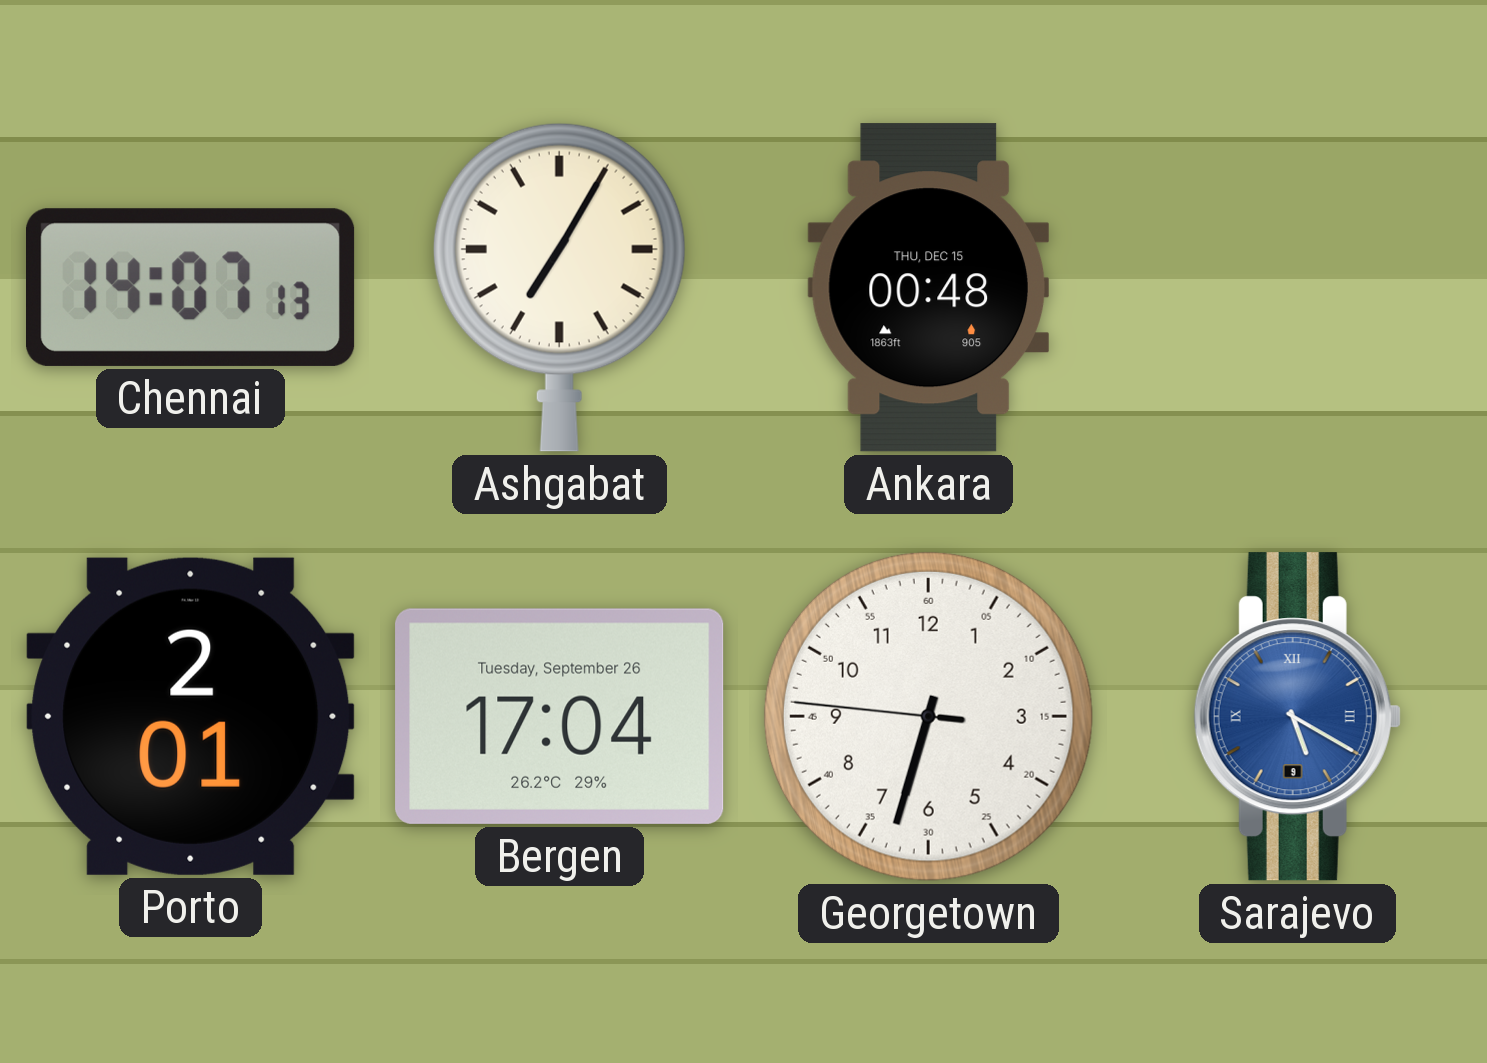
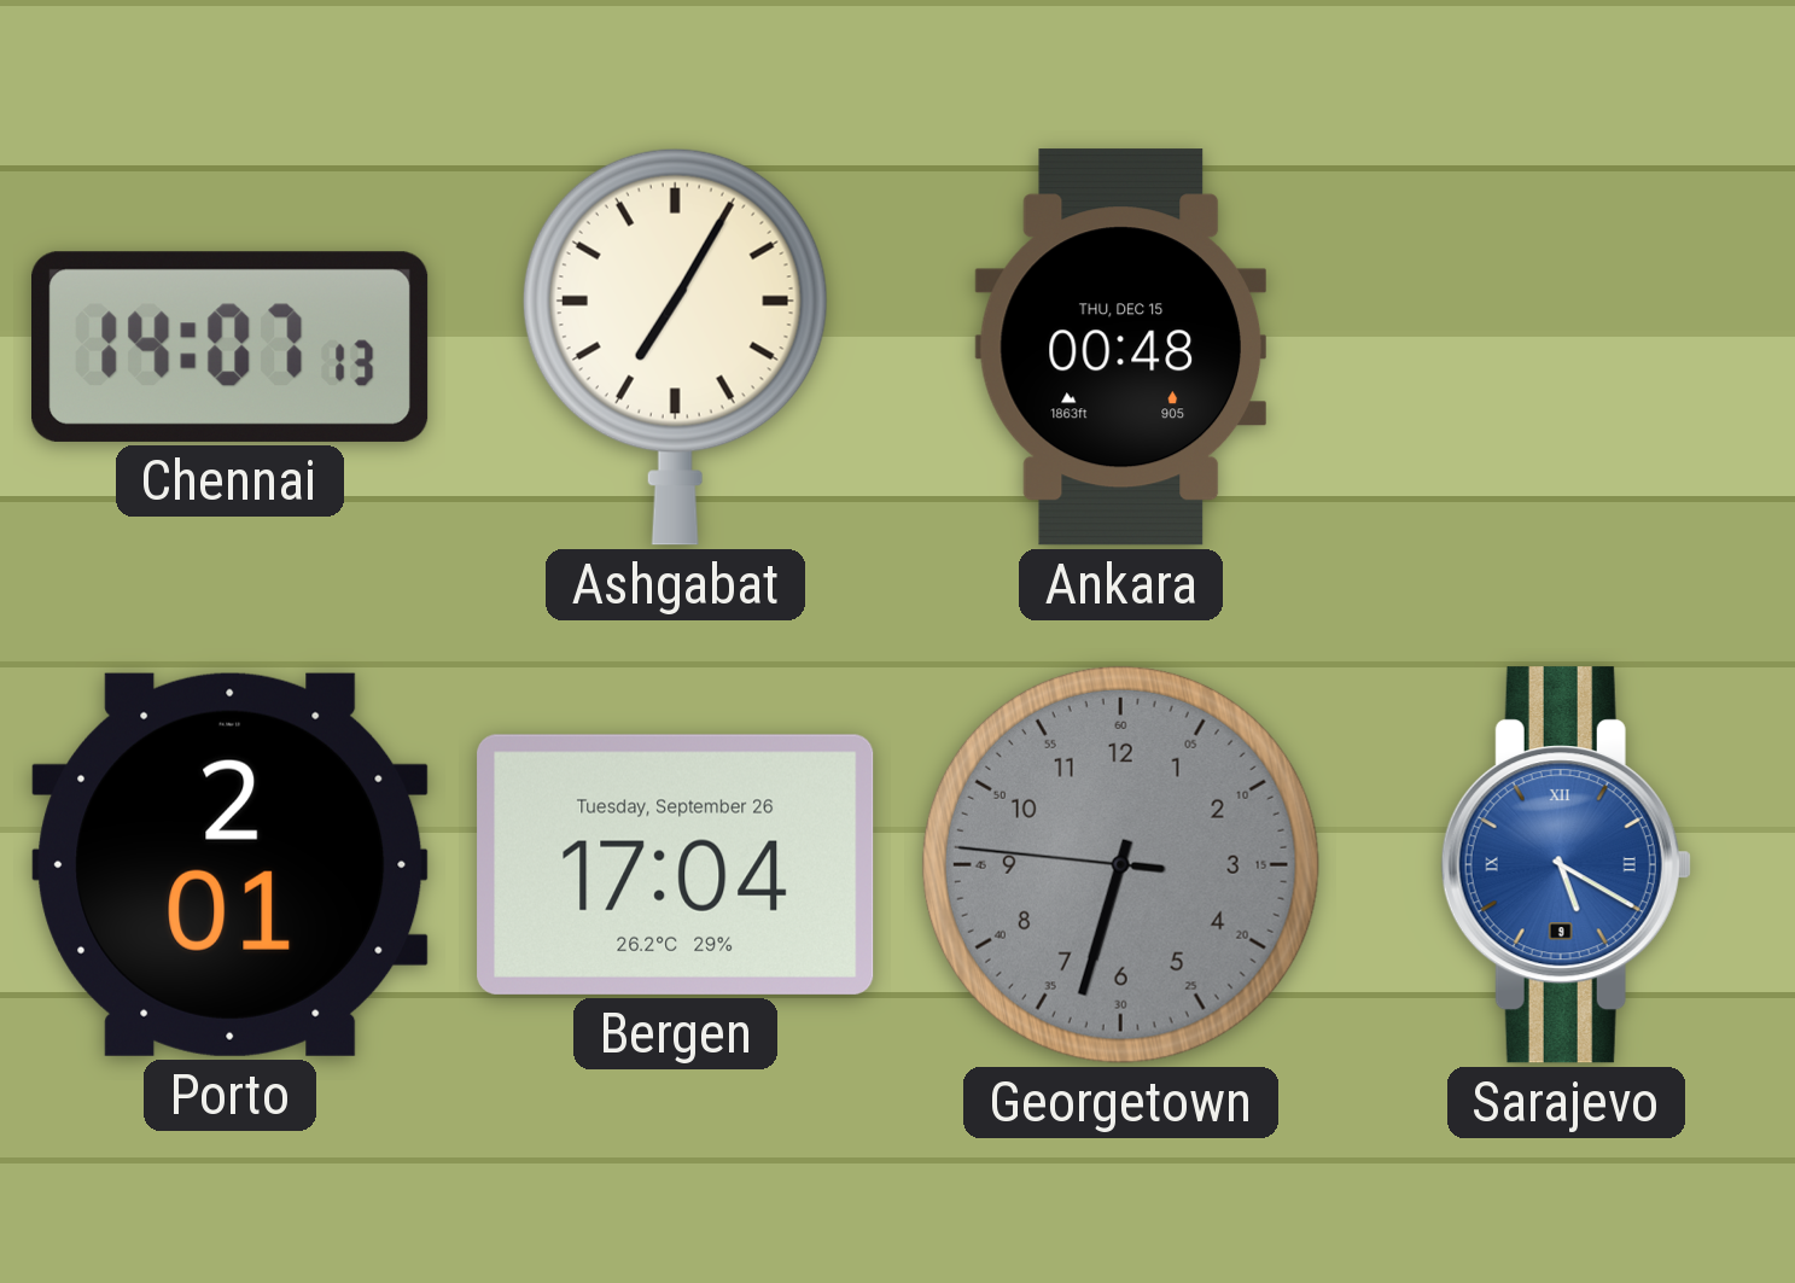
Georgetown dial: white -> grey
